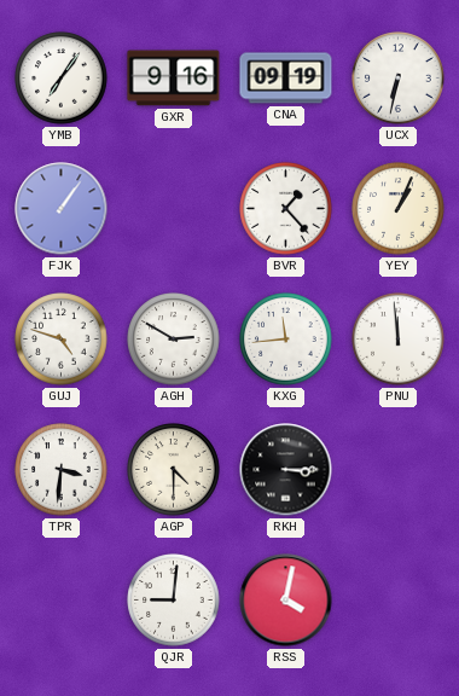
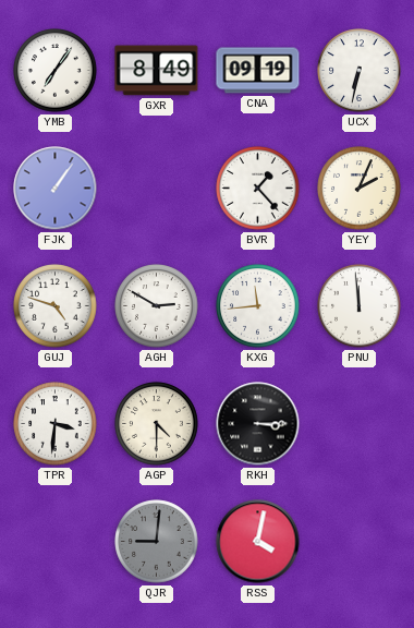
GXR: 9:16 -> 8:49
YEY: 1:04 -> 2:04
QJR dial: white -> grey
